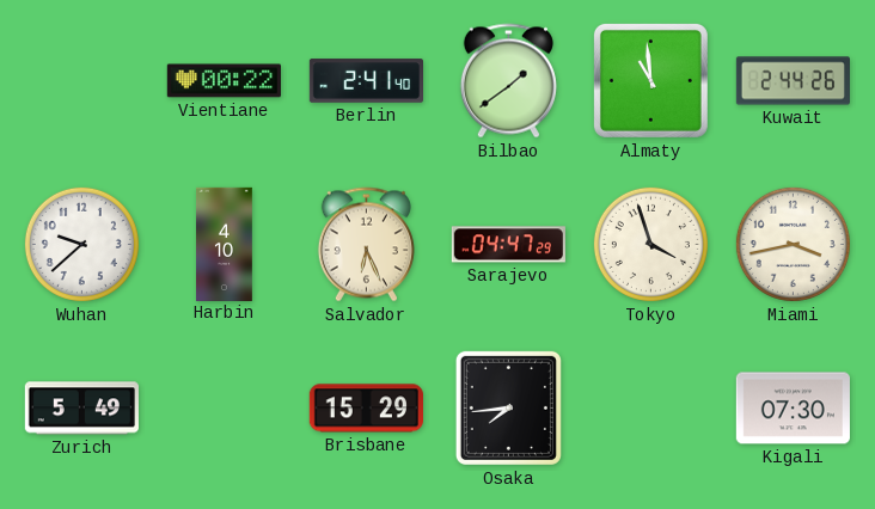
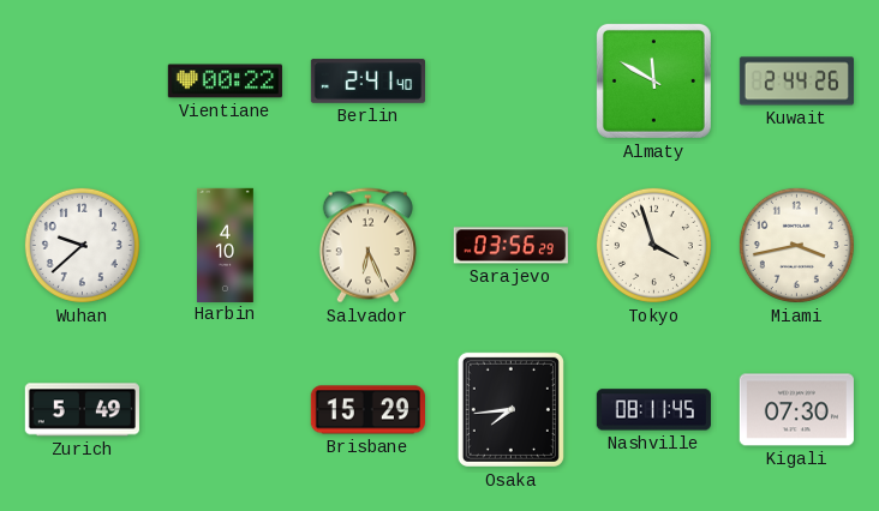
Bilbao: 1:39 -> none
Almaty: 10:59 -> 11:50
Sarajevo: 04:47 -> 03:56
Nashville: none -> 08:11
